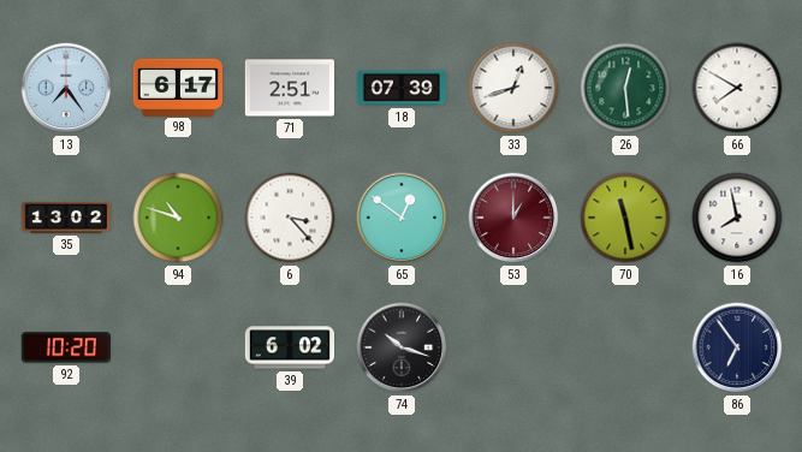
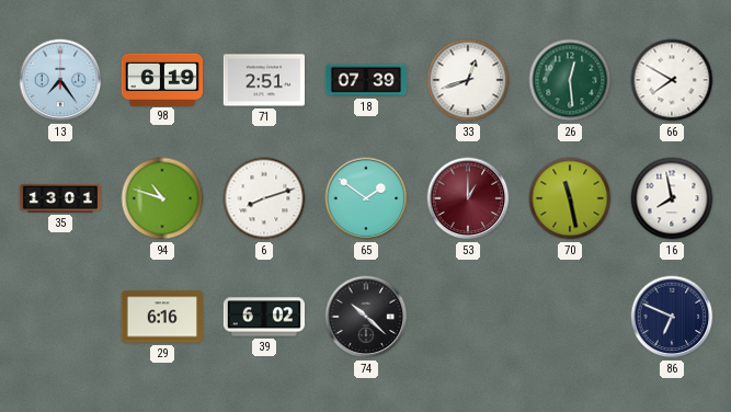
98: 6:17 -> 6:19
35: 13:02 -> 13:01
6: 3:23 -> 8:12
65: 12:51 -> 1:51
92: 10:20 -> none
29: none -> 6:16
74: 10:18 -> 10:22
86: 6:54 -> 6:49
